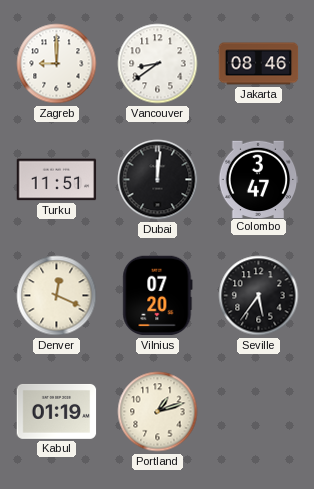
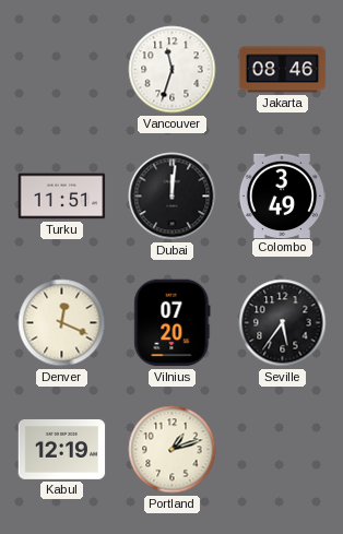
Zagreb: 9:00 -> none
Vancouver: 8:39 -> 11:33
Colombo: 3:47 -> 3:49
Kabul: 01:19 -> 12:19
